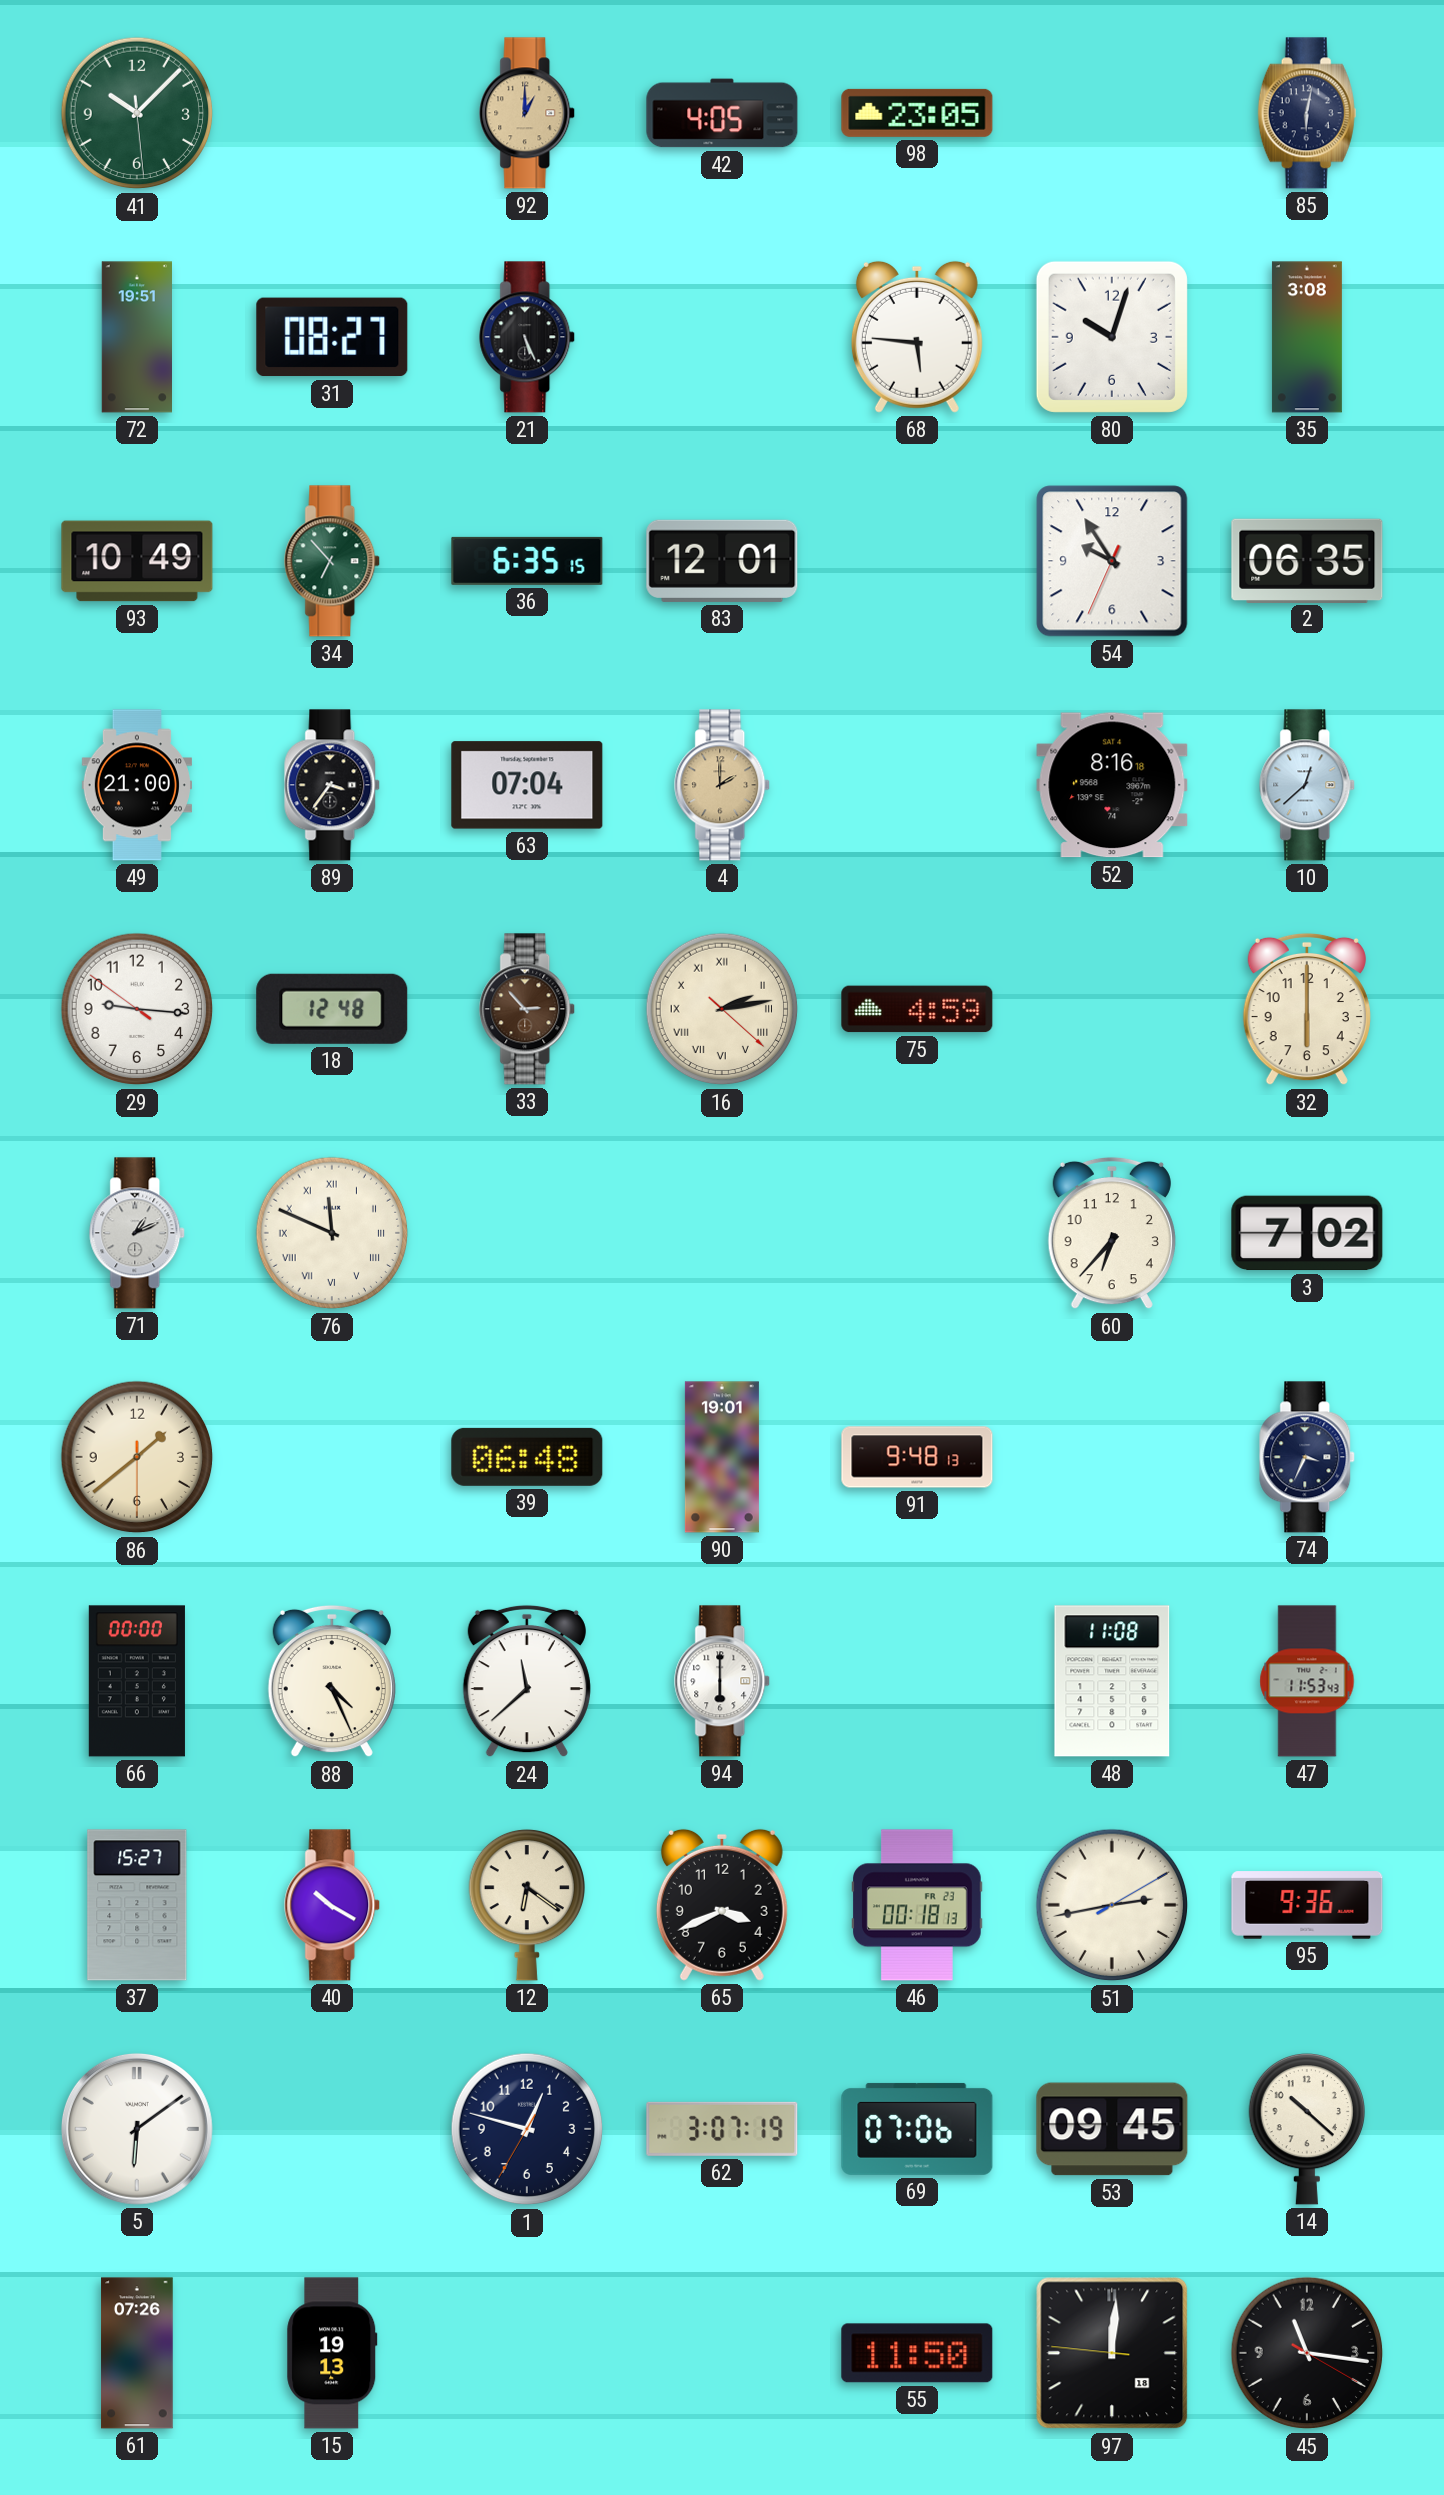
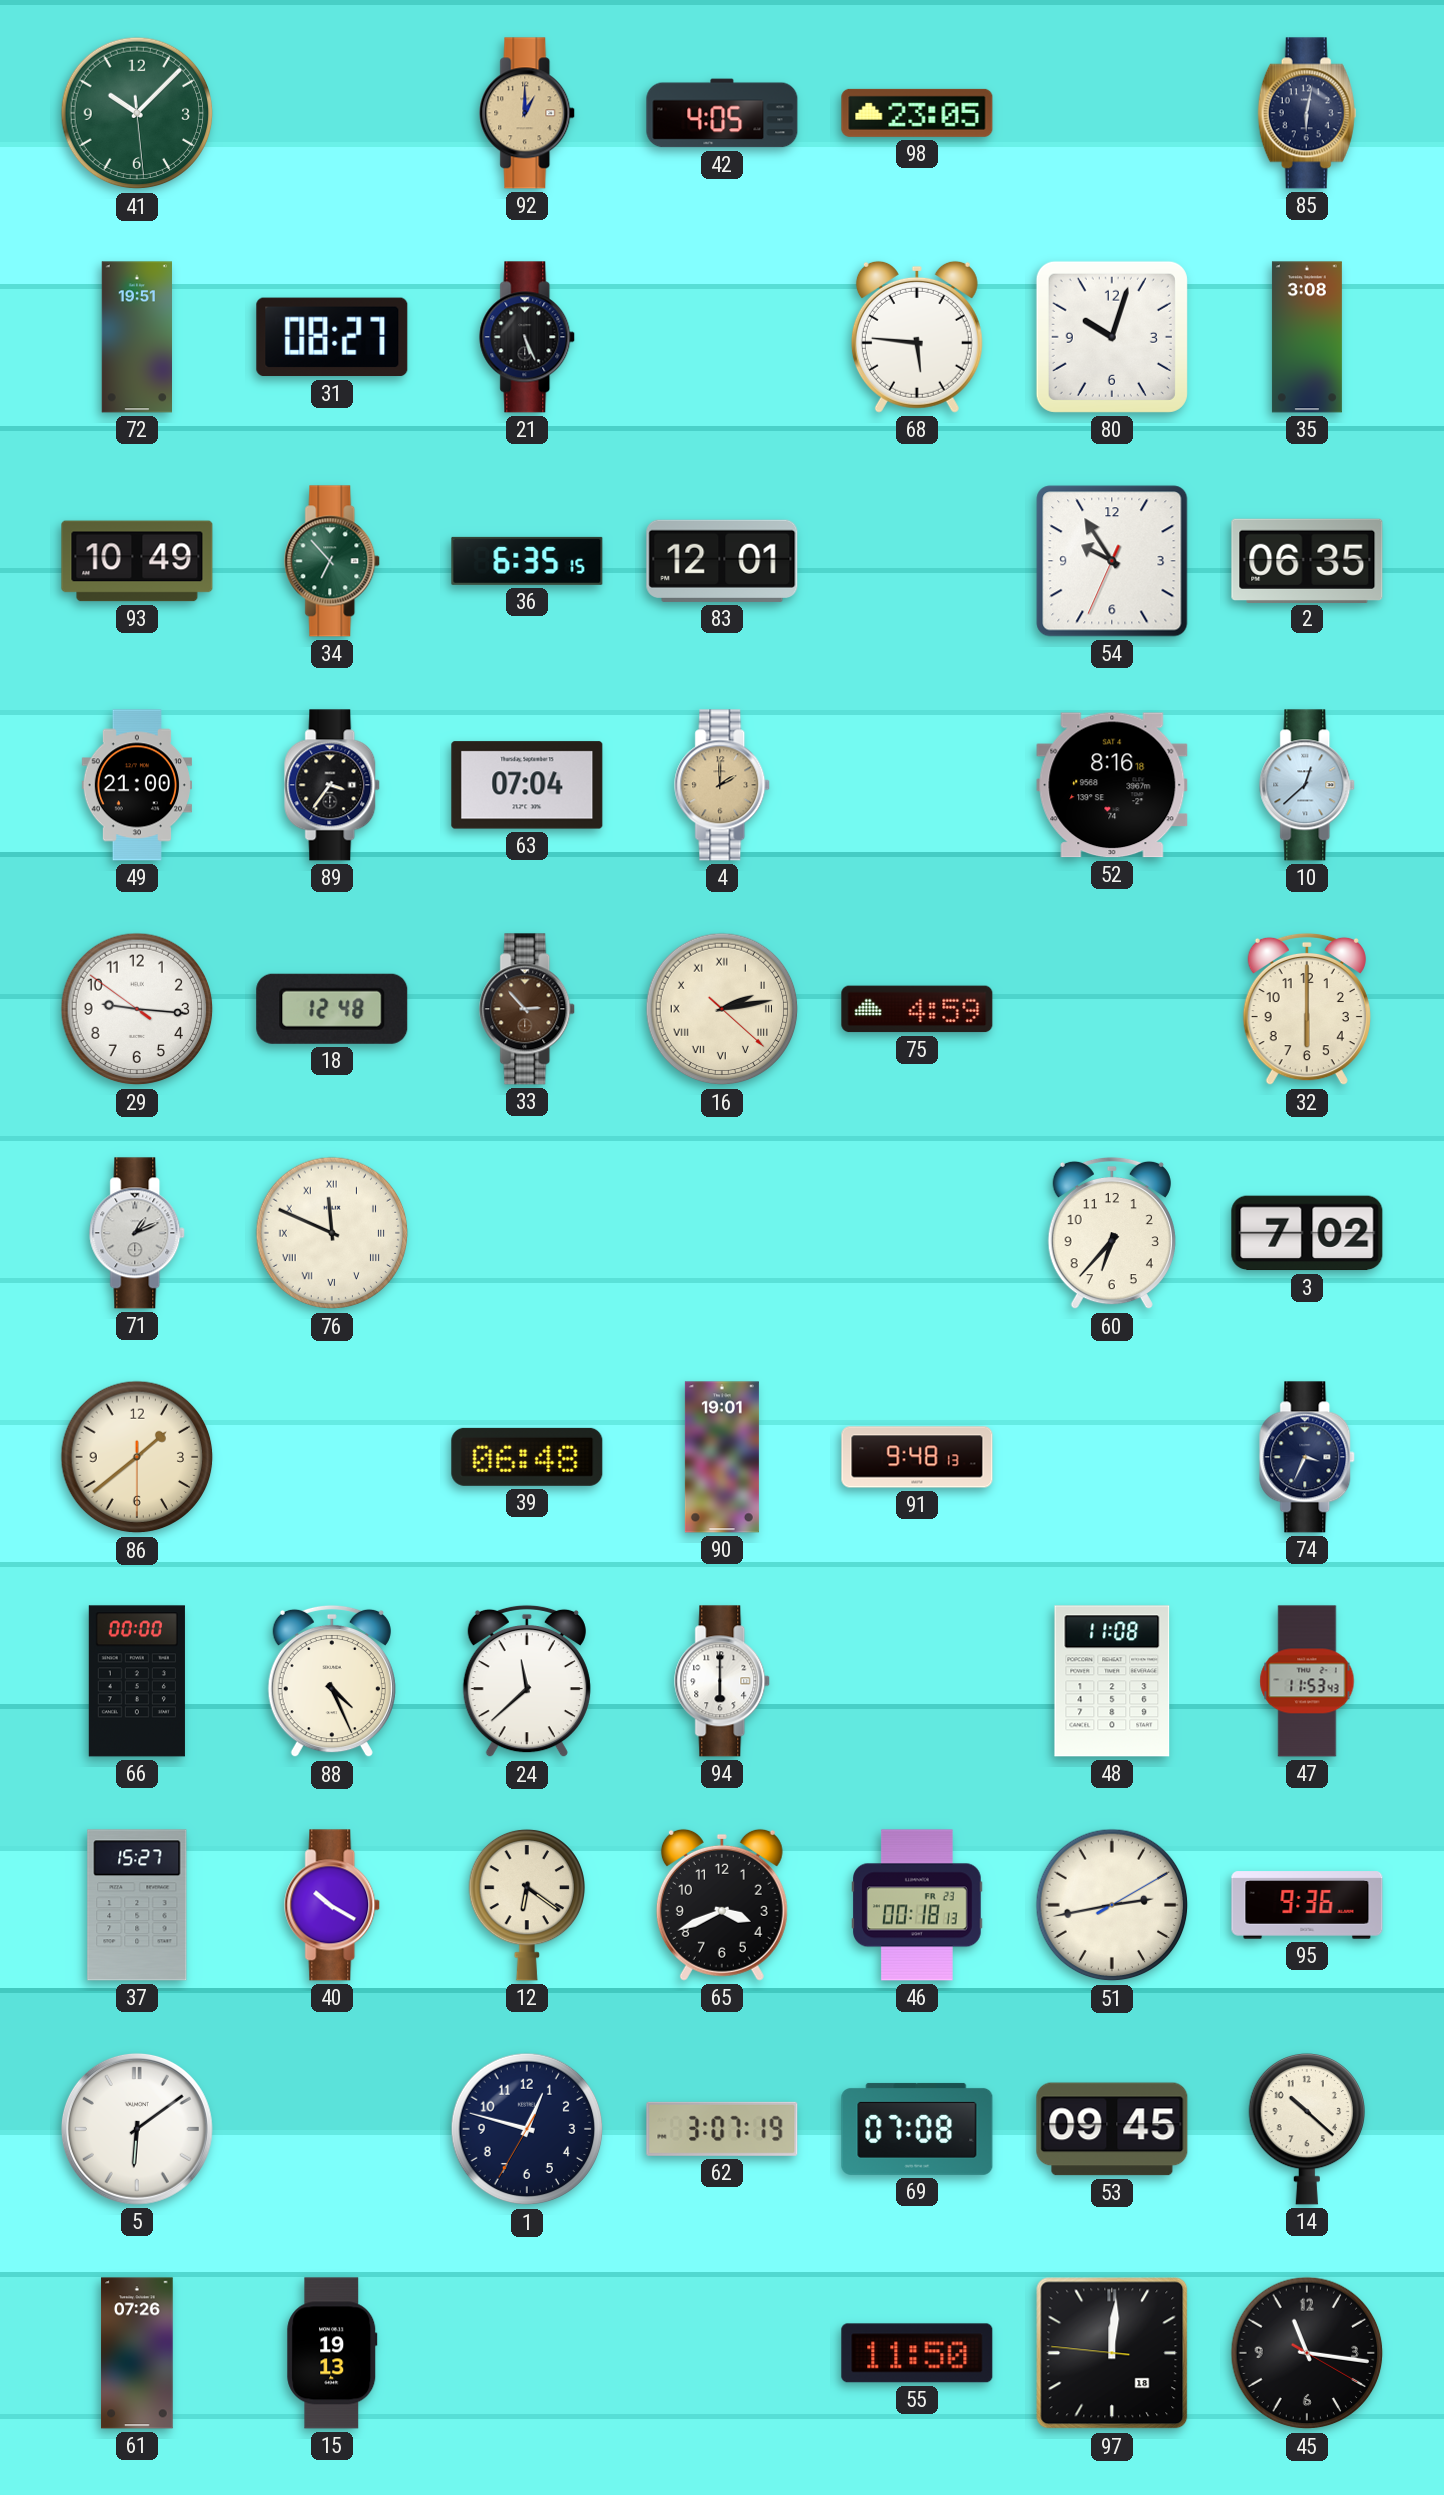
69: 07:06 -> 07:08
